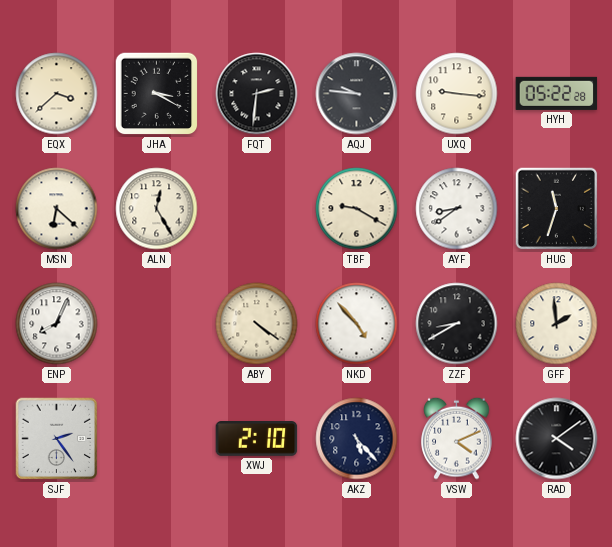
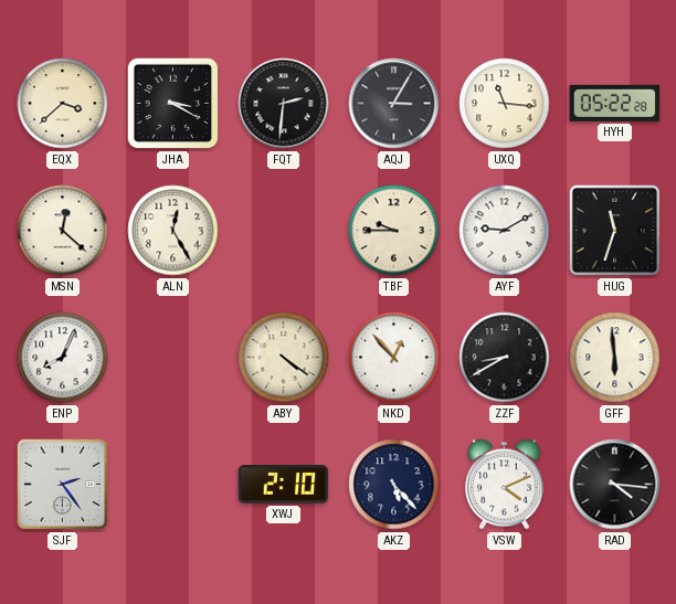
AQJ: 9:46 -> 3:05
UXQ: 9:16 -> 11:16
MSN: 6:22 -> 12:22
TBF: 9:20 -> 9:45
AYF: 8:39 -> 9:10
NKD: 4:53 -> 12:53
GFF: 1:59 -> 5:59
RAD: 4:09 -> 4:16
